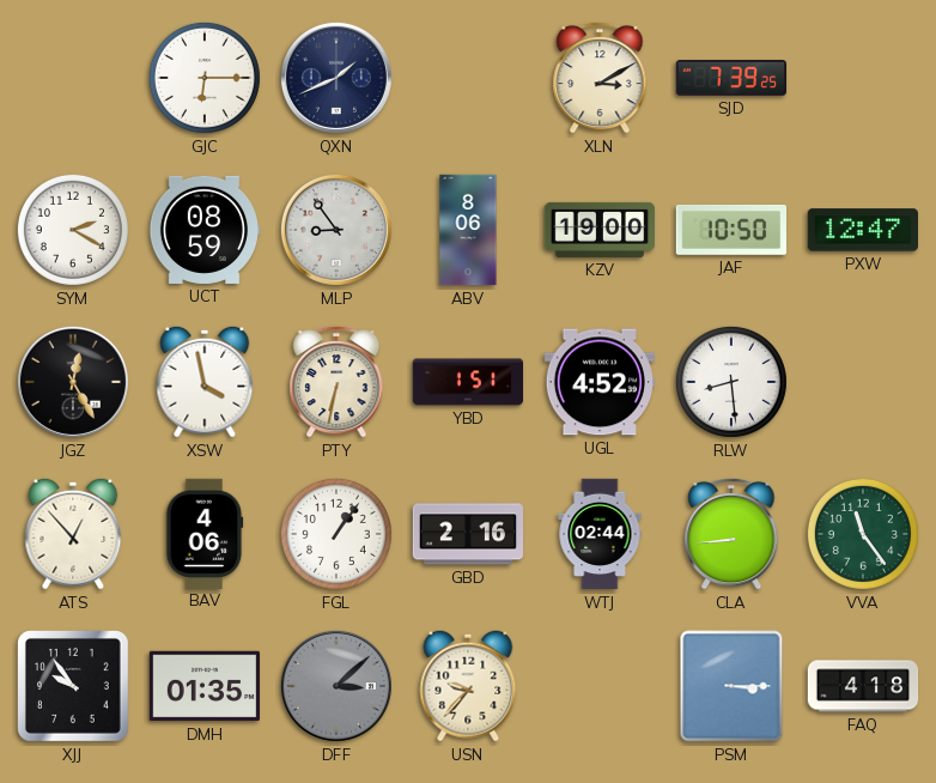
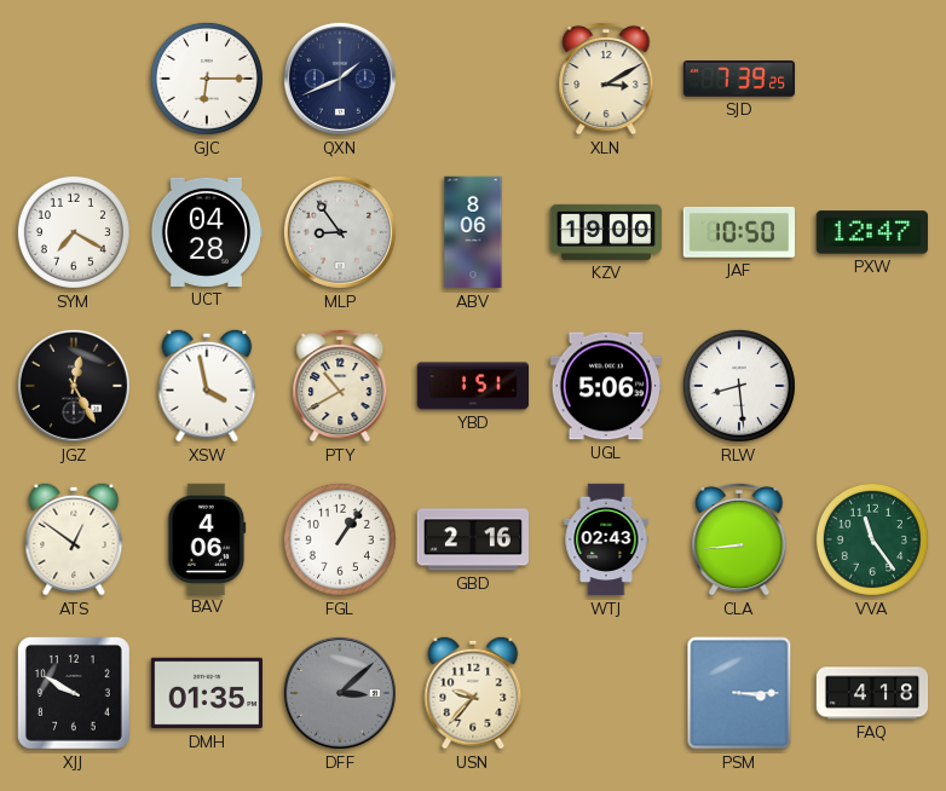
SYM: 2:20 -> 7:20
UCT: 08:59 -> 04:28
PTY: 6:32 -> 10:40
UGL: 4:52 -> 5:06
ATS: 12:53 -> 12:51
WTJ: 02:44 -> 02:43
XJJ: 9:54 -> 9:50
